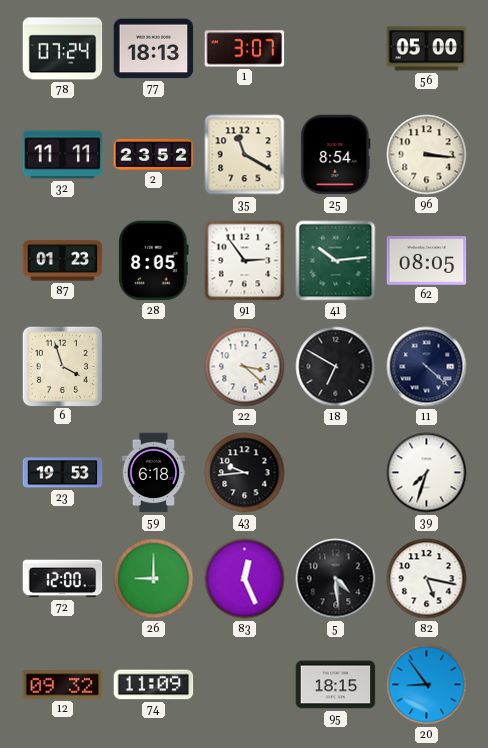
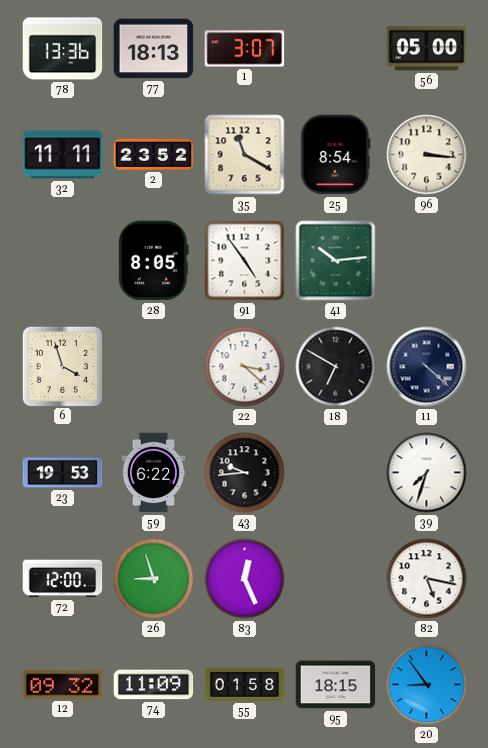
78: 07:24 -> 13:36
87: 01:23 -> none
91: 2:54 -> 4:54
62: 08:05 -> none
59: 6:18 -> 6:22
26: 9:00 -> 8:57
5: 4:29 -> none
55: none -> 01:58
